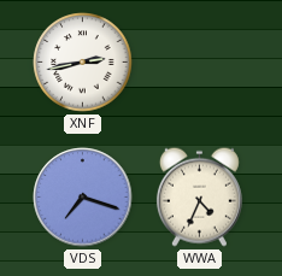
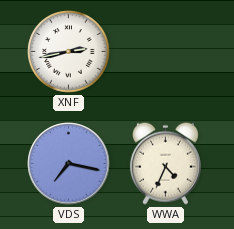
VDS: 7:18 -> 7:17
